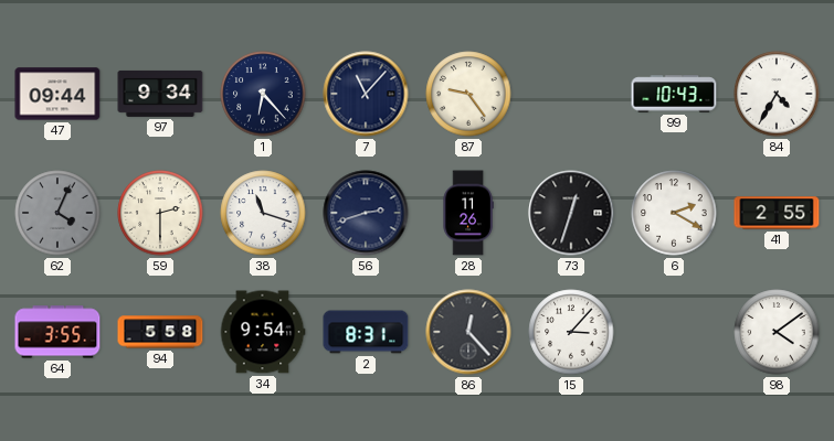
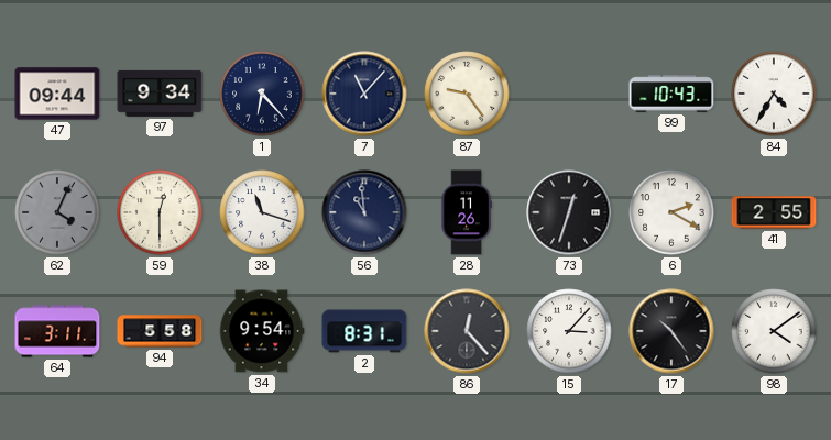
59: 2:30 -> 12:30
56: 2:42 -> 10:59
64: 3:55 -> 3:11
17: none -> 10:24
